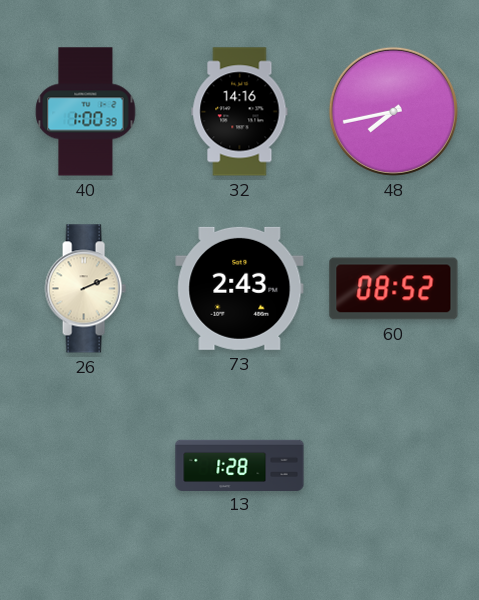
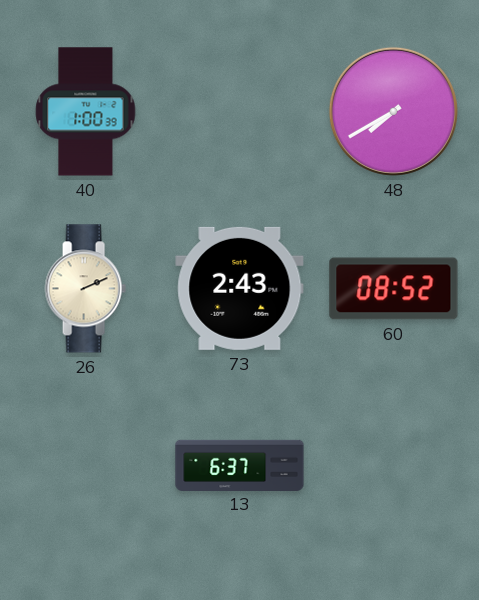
32: 14:16 -> none
48: 7:43 -> 7:40
13: 1:28 -> 6:37
